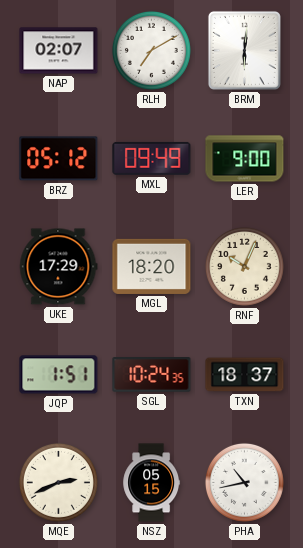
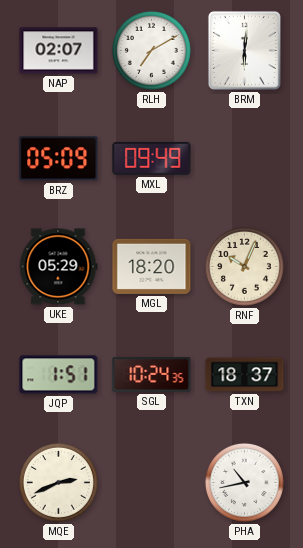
BRZ: 05:12 -> 05:09
LER: 9:00 -> none
UKE: 17:29 -> 05:29
NSZ: 05:15 -> none
